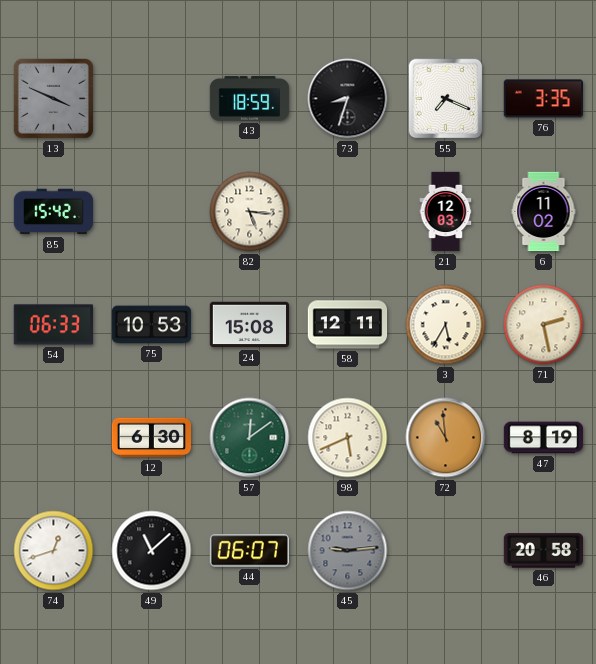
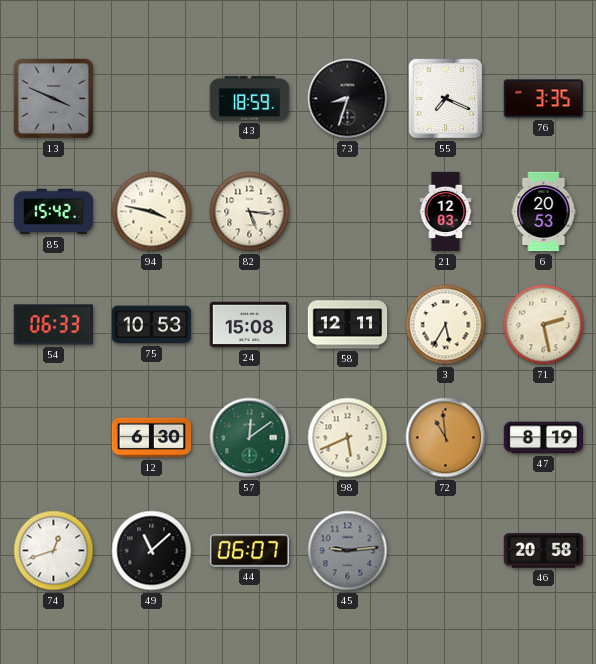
94: none -> 3:47
6: 11:02 -> 20:53
